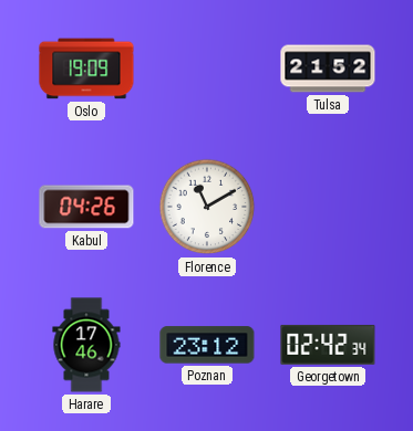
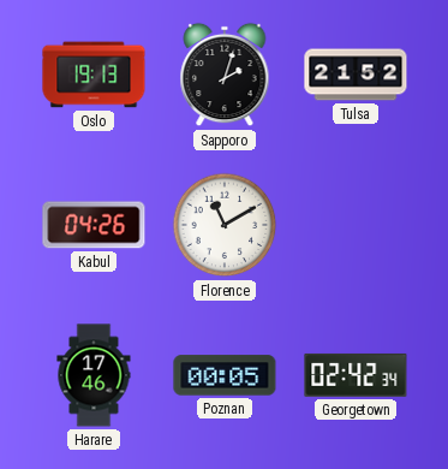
Oslo: 19:09 -> 19:13
Sapporo: none -> 2:03
Poznan: 23:12 -> 00:05
